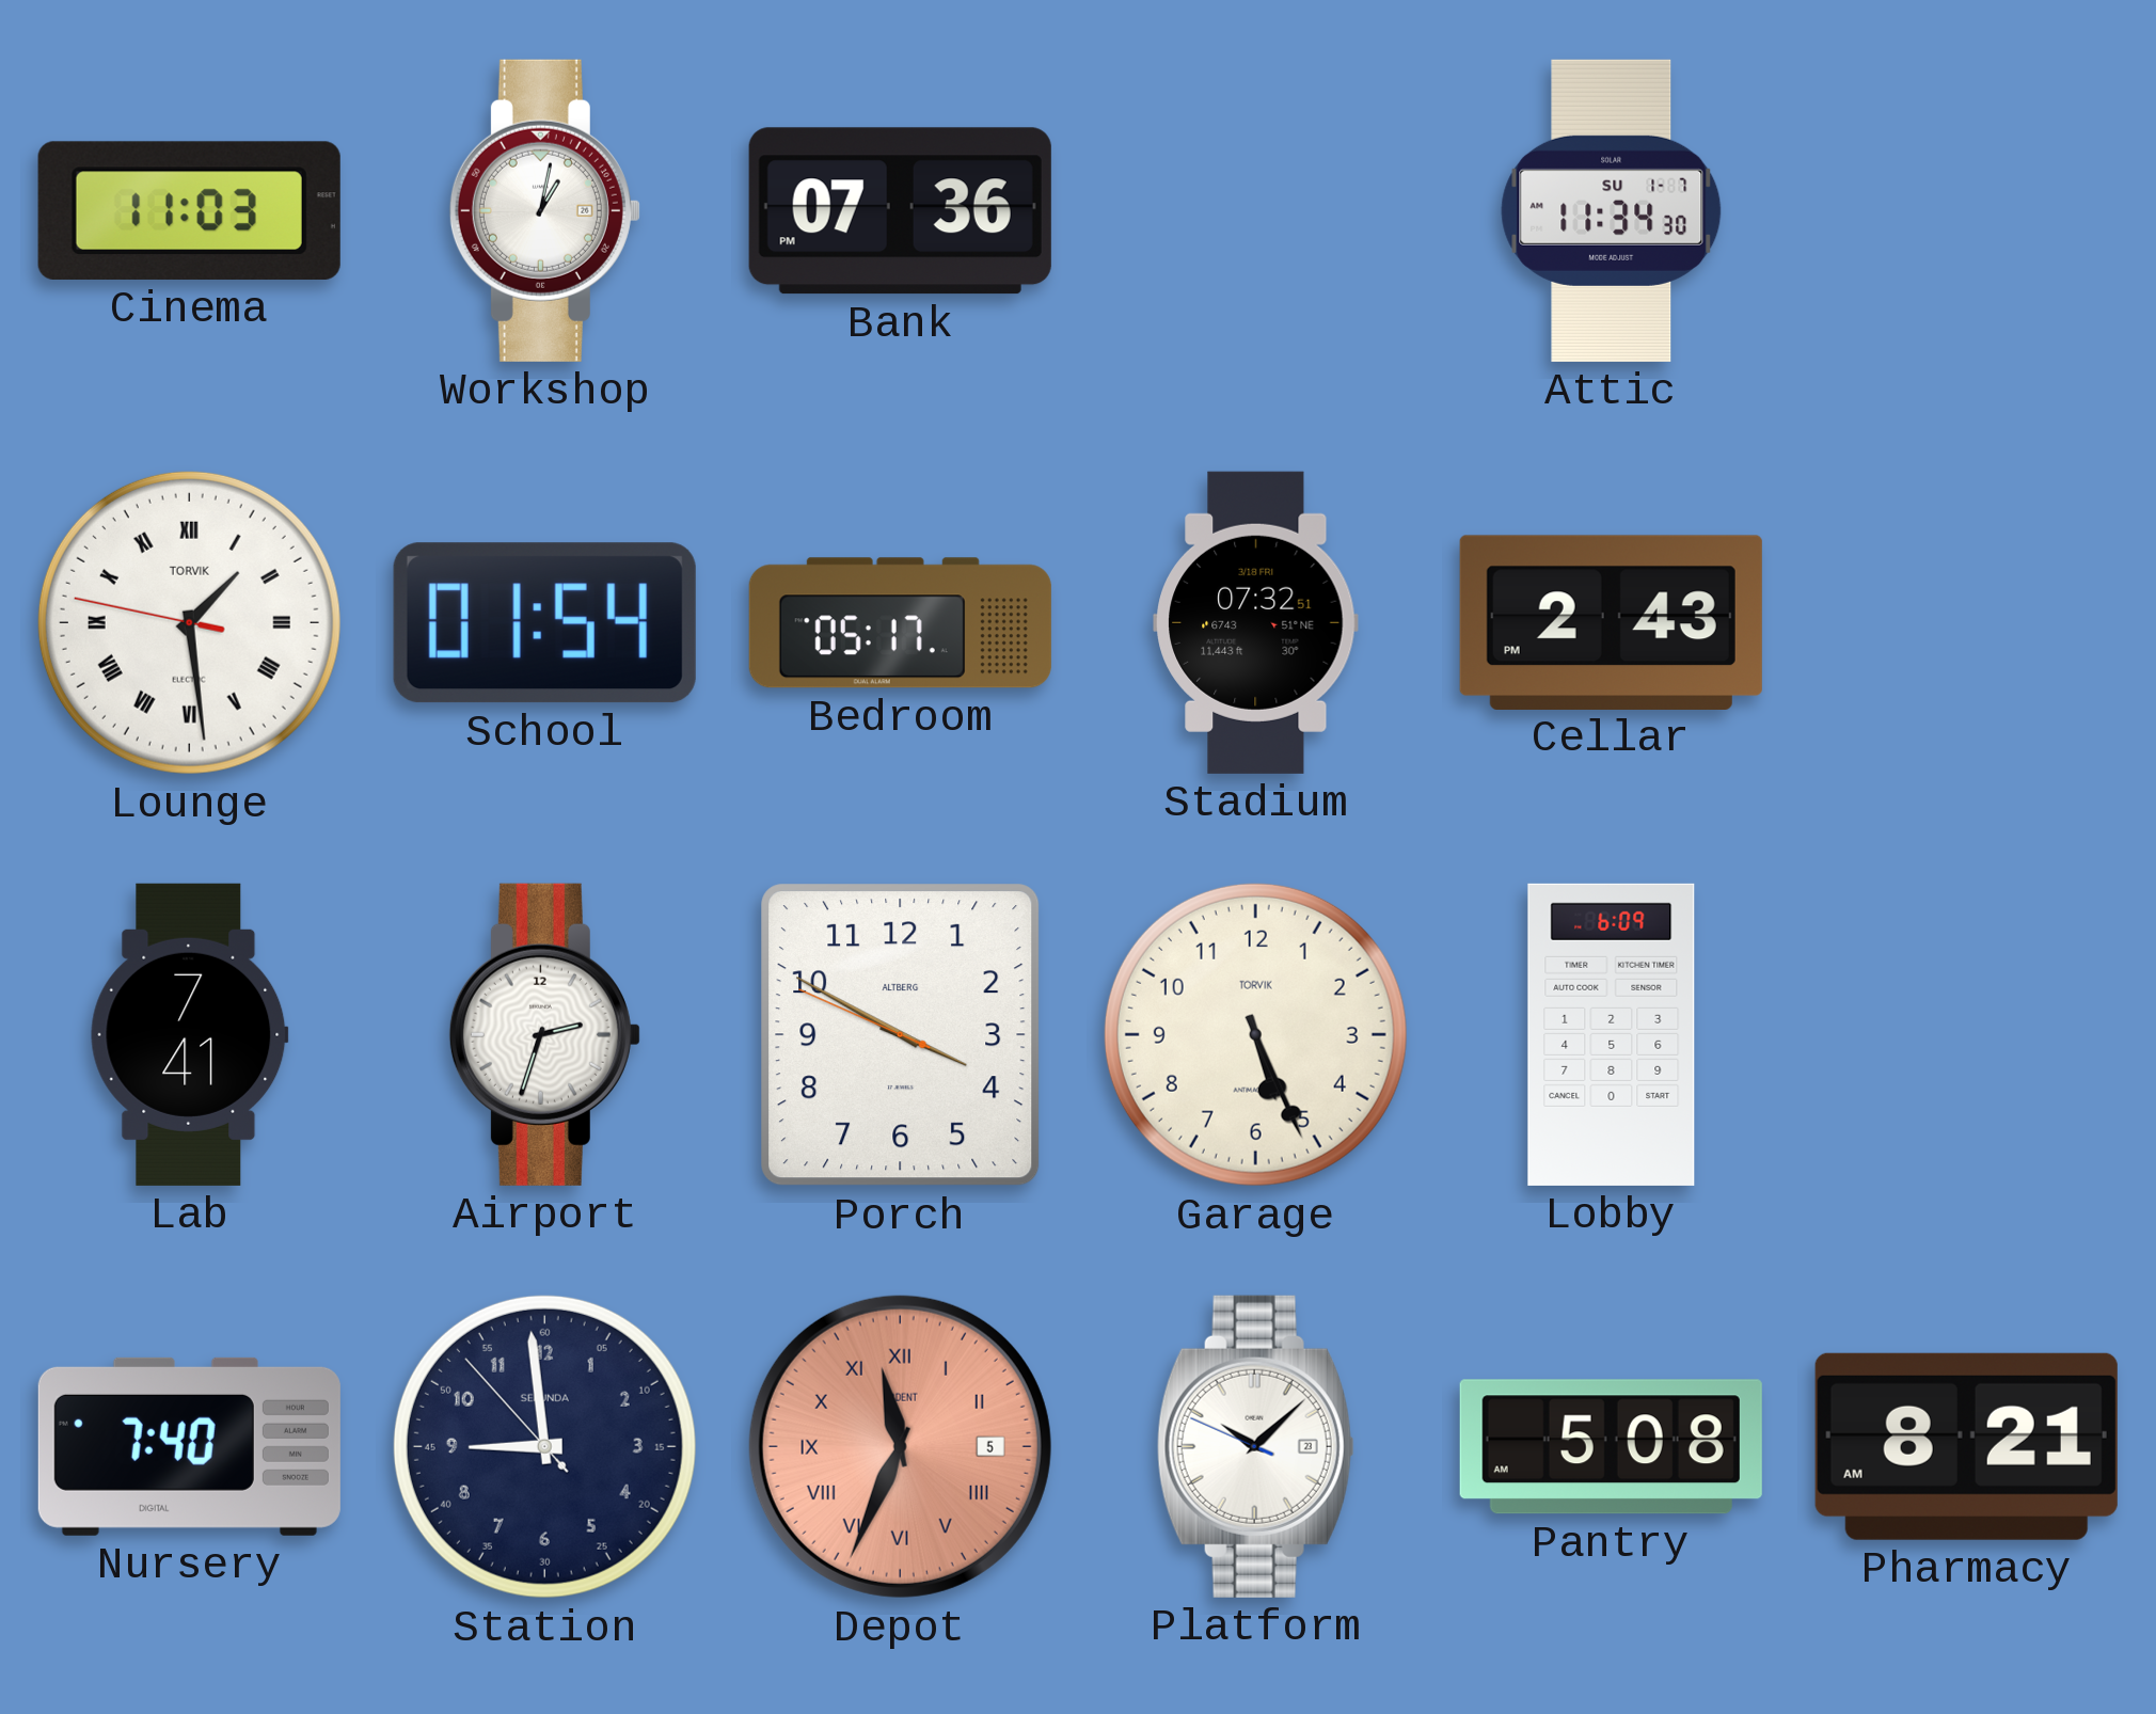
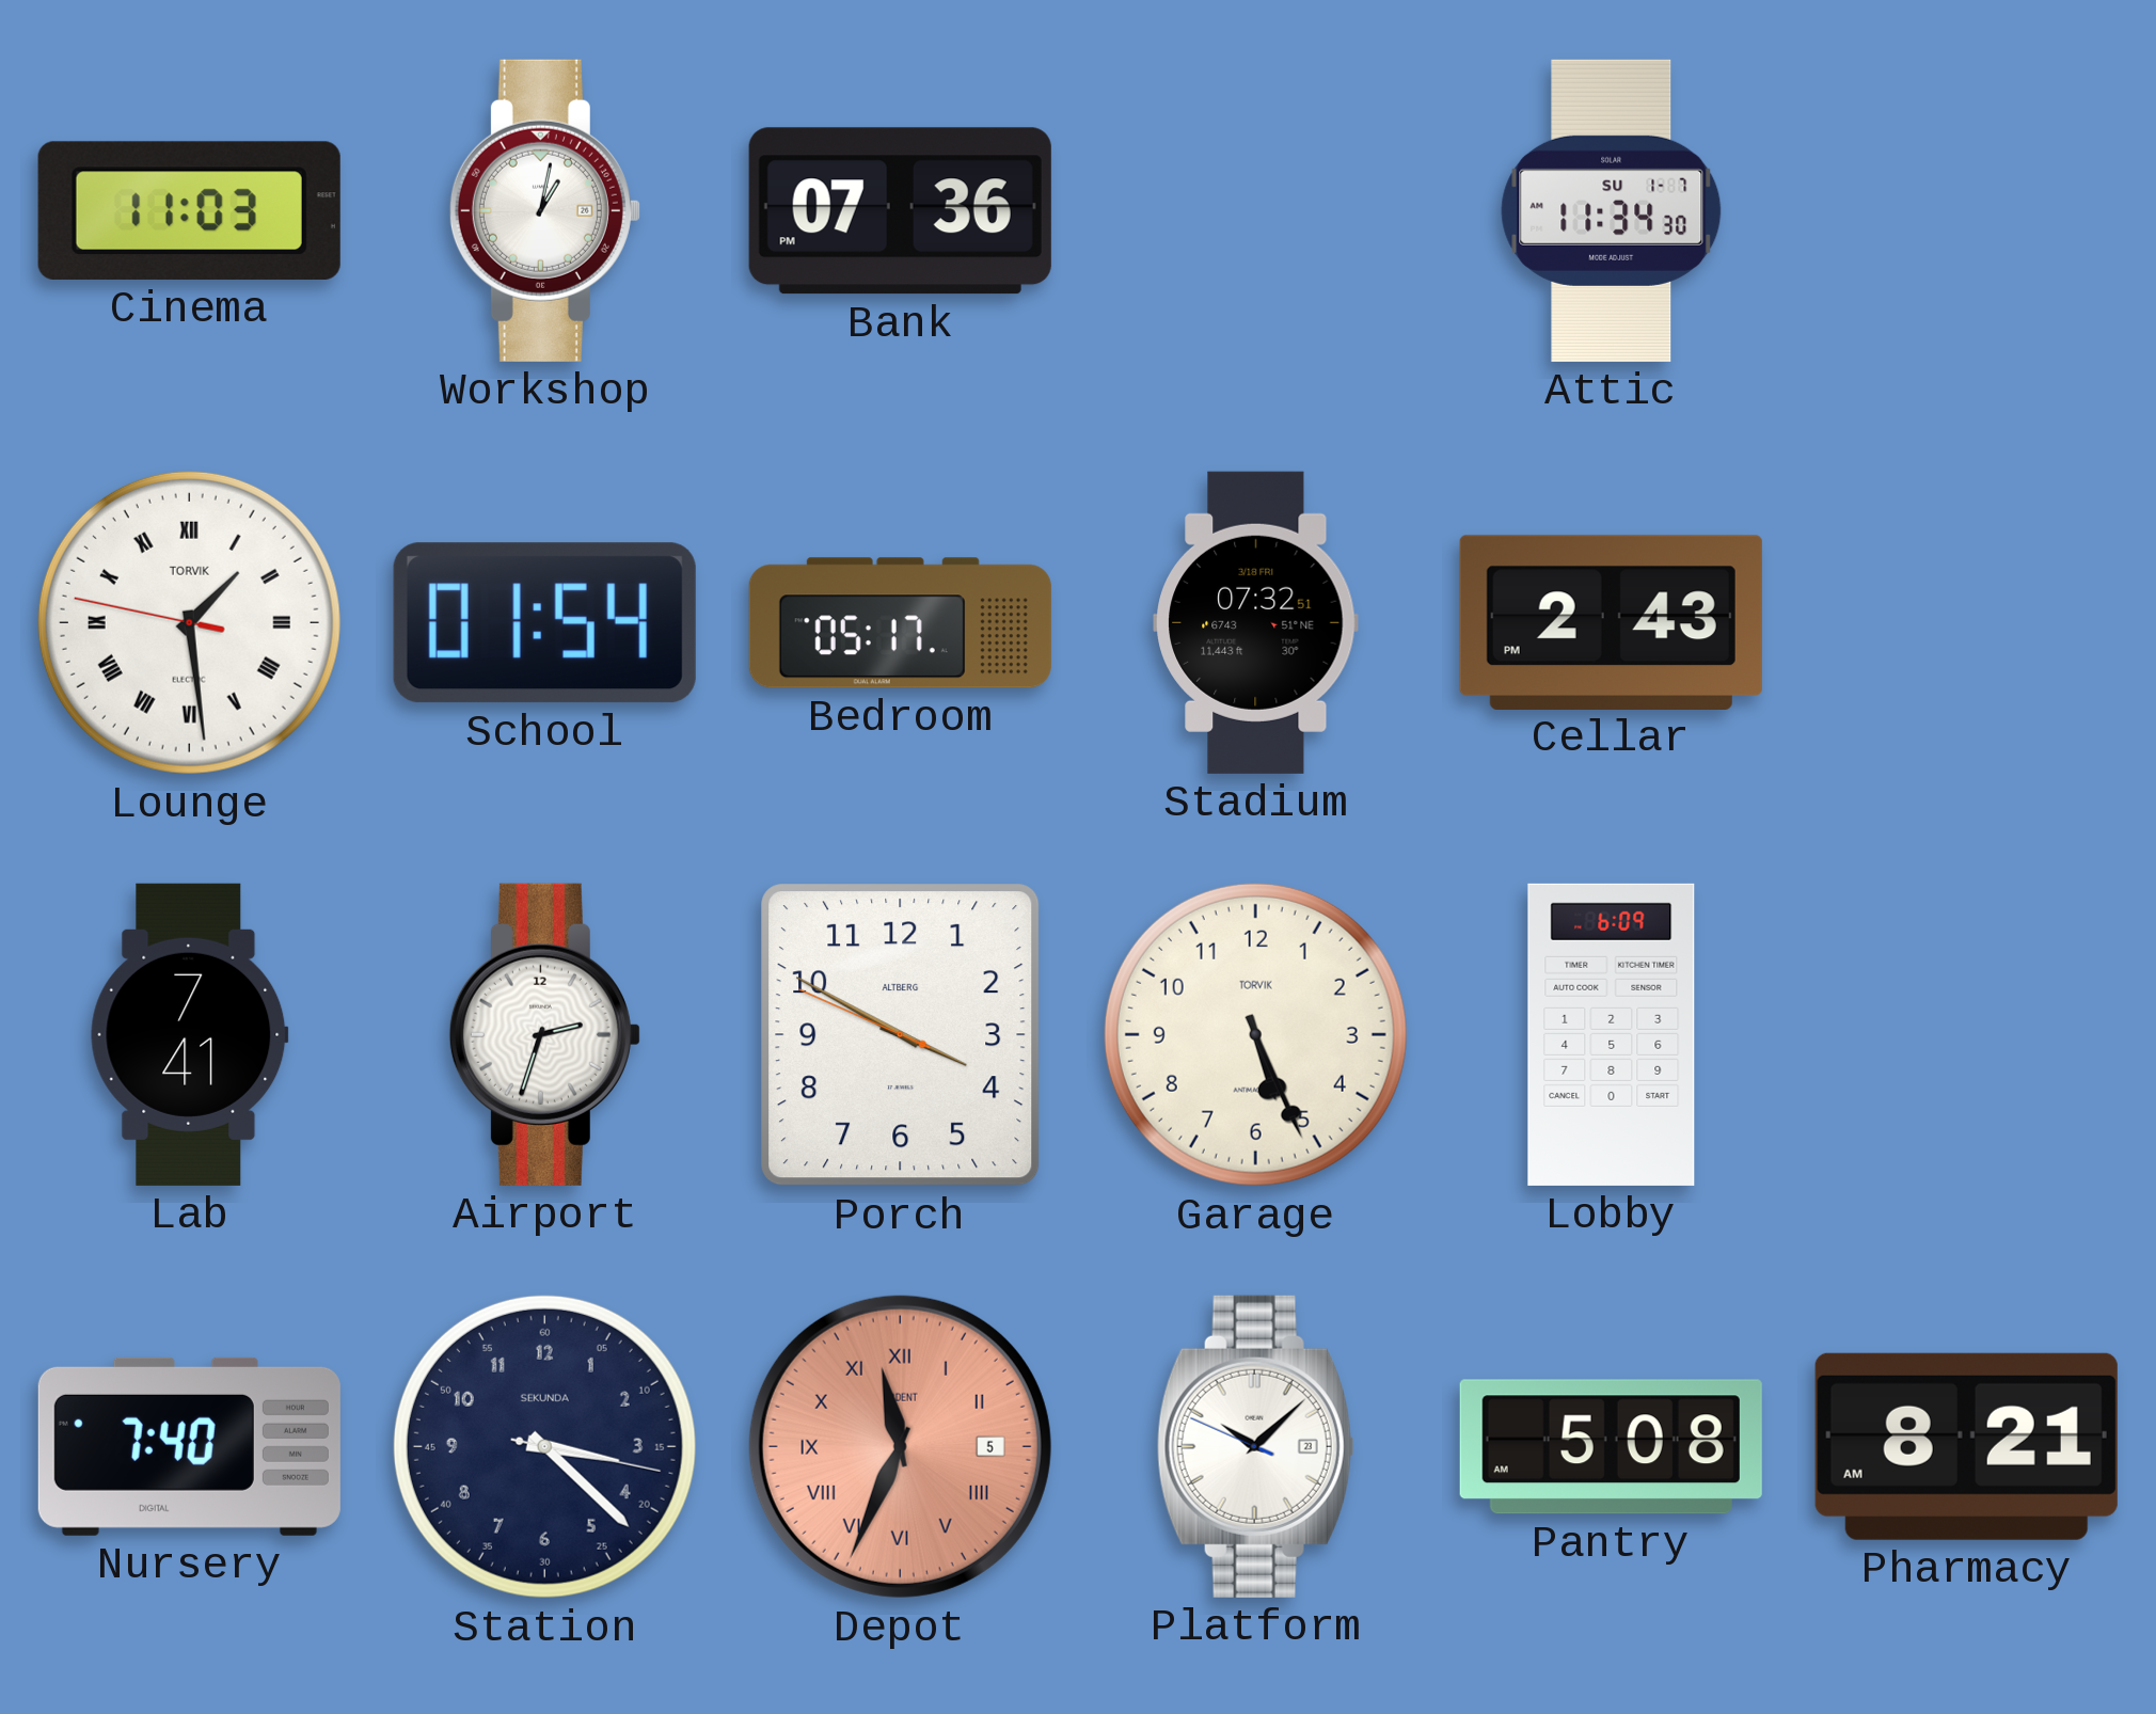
Station: 8:58 -> 3:22
